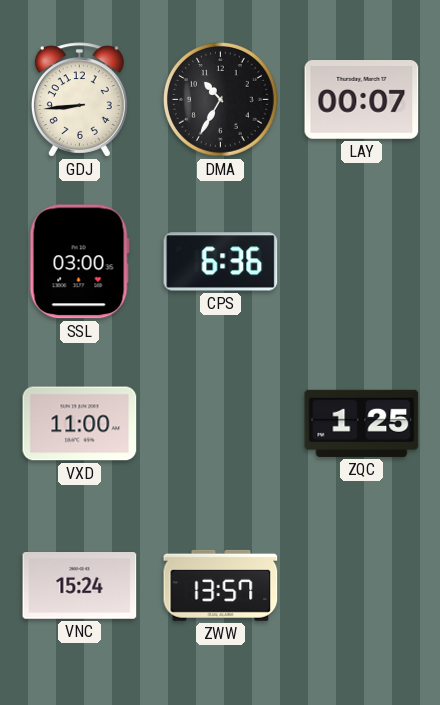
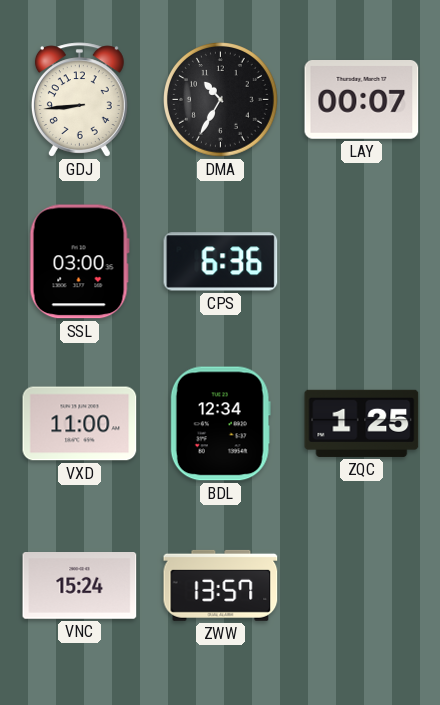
BDL: none -> 12:34
